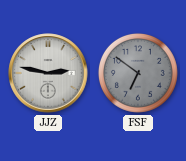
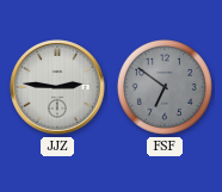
JJZ: 2:47 -> 2:46
